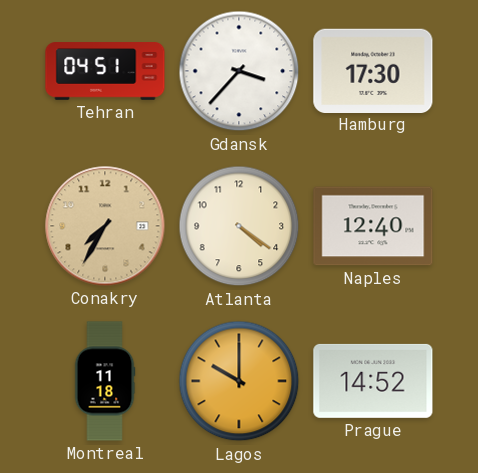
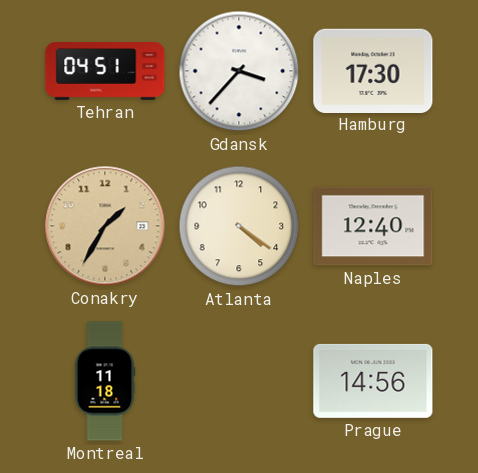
Conakry: 7:35 -> 1:35
Lagos: 10:00 -> none
Prague: 14:52 -> 14:56
